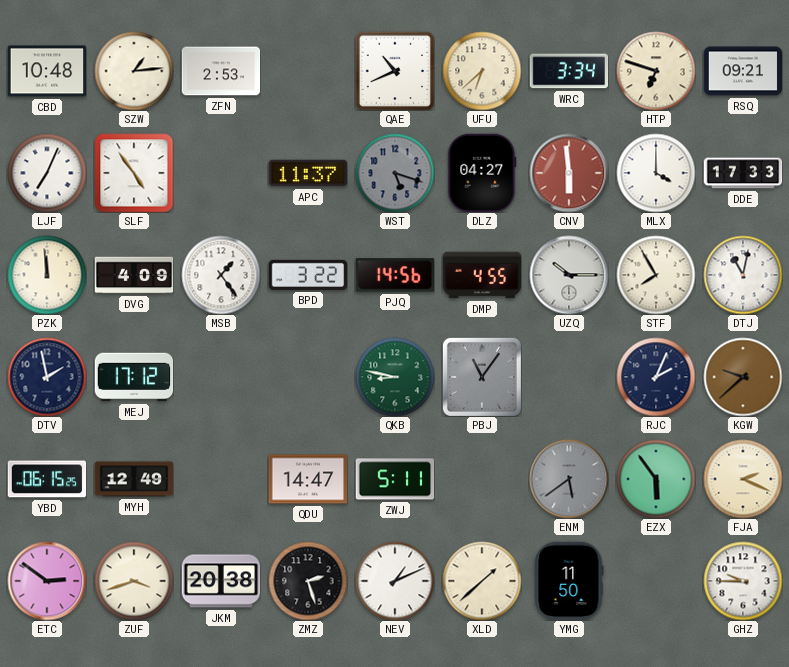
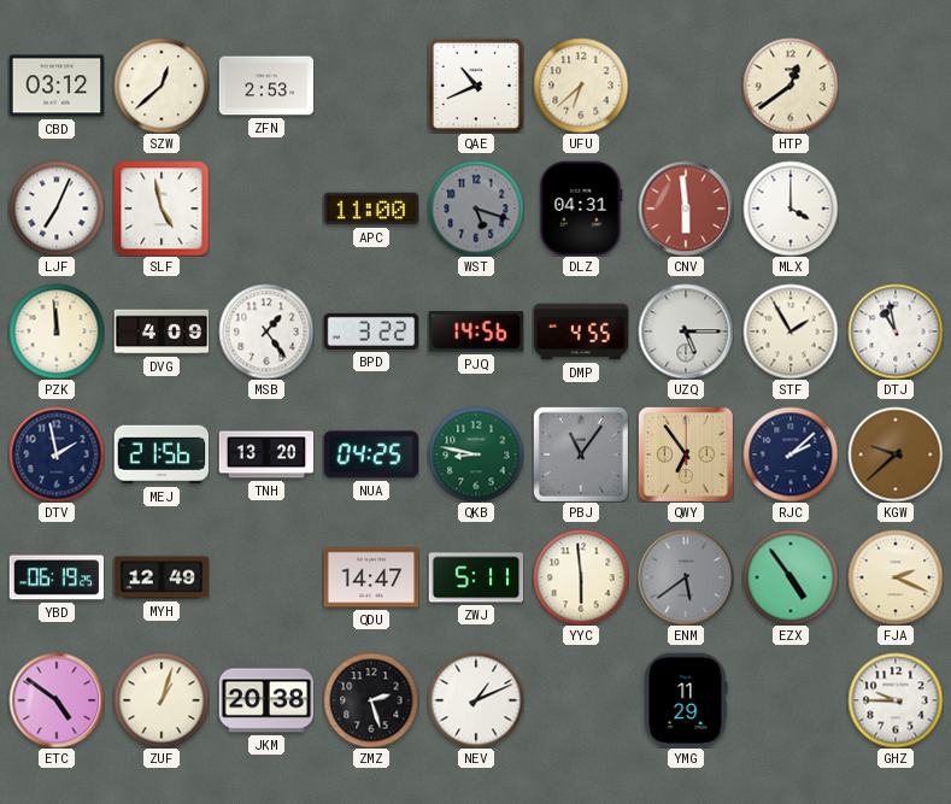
CBD: 10:48 -> 03:12
SZW: 1:14 -> 12:38
WRC: 3:34 -> none
HTP: 6:48 -> 12:39
RSQ: 09:21 -> none
SLF: 4:54 -> 4:58
APC: 11:37 -> 11:00
DLZ: 04:27 -> 04:31
DDE: 17:33 -> none
UZQ: 10:15 -> 5:15
STF: 7:55 -> 1:55
DTJ: 11:02 -> 10:58
MEJ: 17:12 -> 21:56
TNH: none -> 13:20
NUA: none -> 04:25
QWY: none -> 6:54
RJC: 2:04 -> 2:08
YBD: 06:15 -> 06:19
YYC: none -> 5:59
EZX: 5:54 -> 4:54
ETC: 2:51 -> 4:51
ZUF: 3:42 -> 1:03
XLD: 1:38 -> none
YMG: 11:50 -> 11:29
